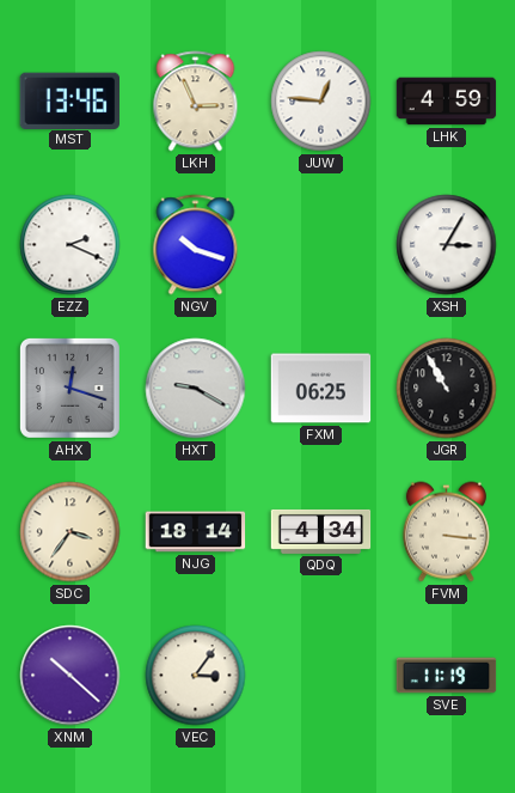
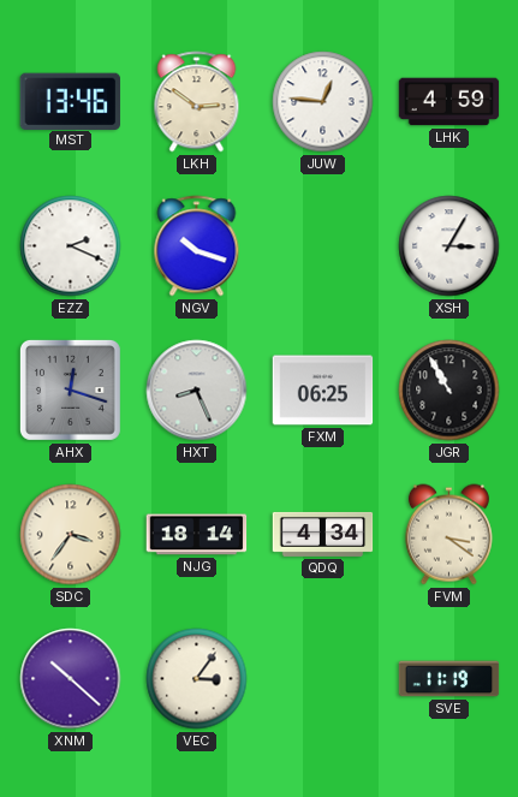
LKH: 2:56 -> 2:51
HXT: 9:20 -> 8:26
FVM: 3:16 -> 3:21
